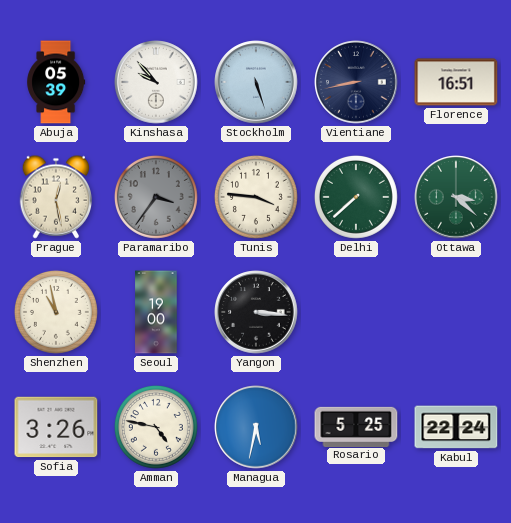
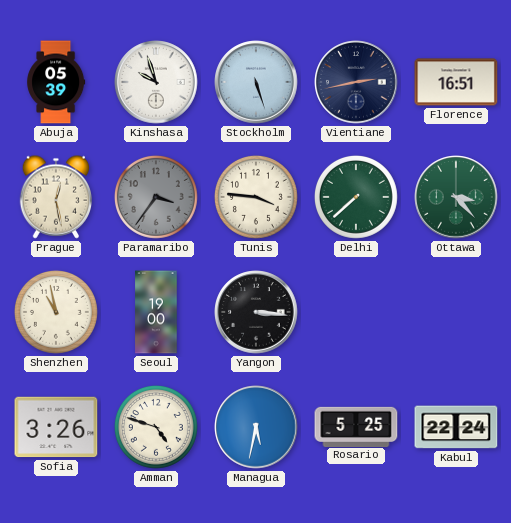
Kinshasa: 9:53 -> 9:57
Vientiane: 8:43 -> 2:43
Ottawa: 3:22 -> 3:23
Amman: 4:47 -> 4:48
